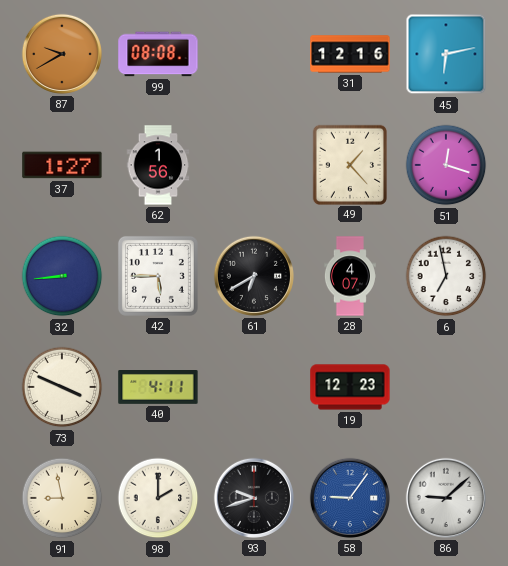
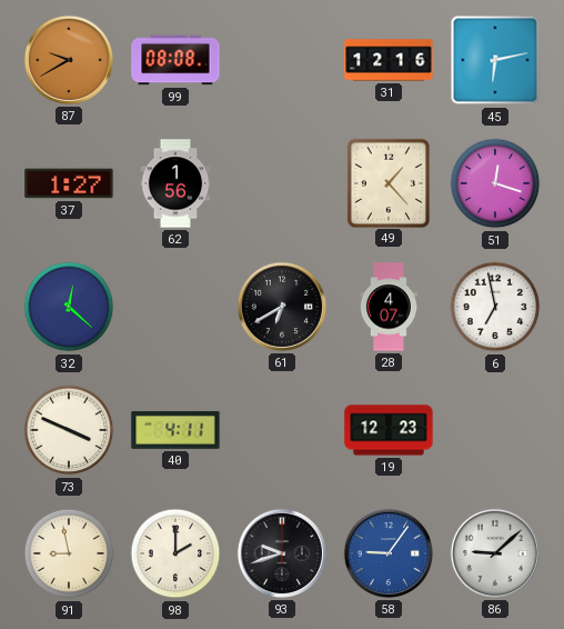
32: 8:44 -> 12:22
42: 5:45 -> none
